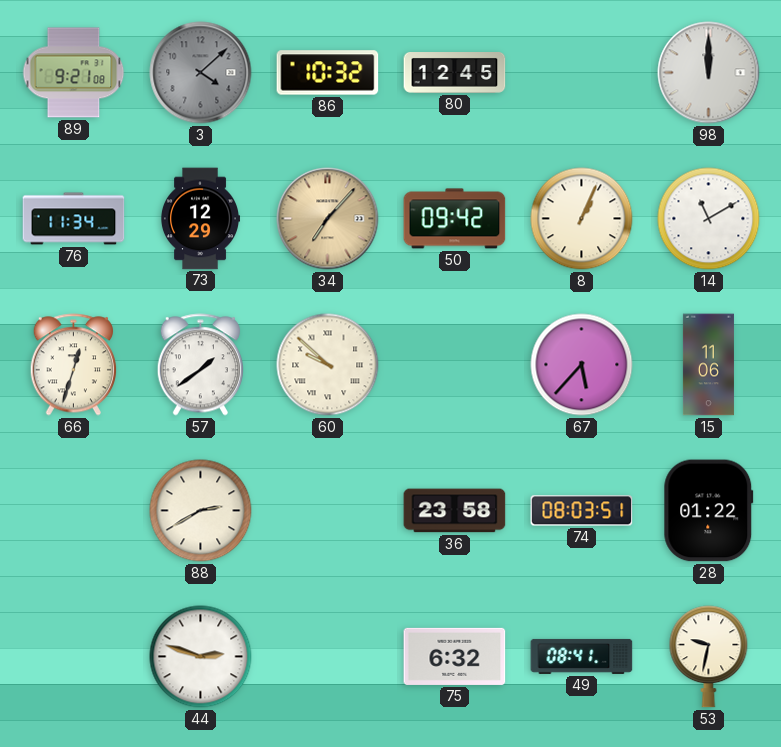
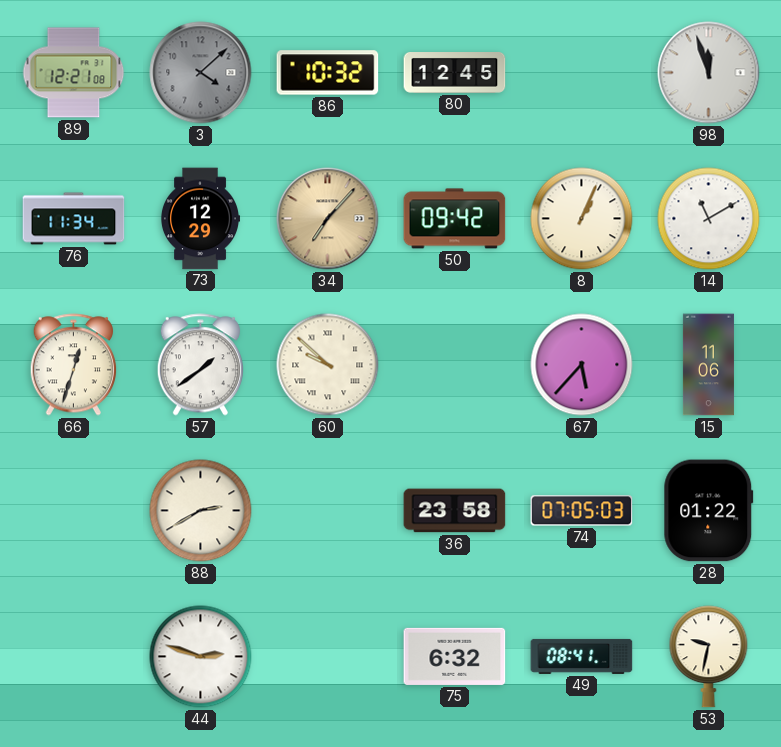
89: 9:21 -> 12:21
98: 12:00 -> 11:57
74: 08:03 -> 07:05
